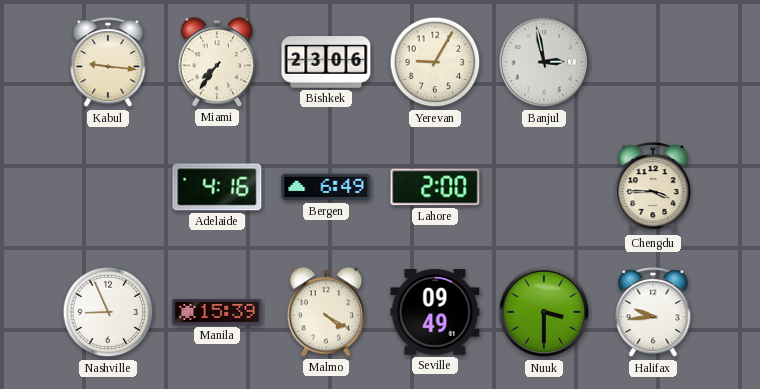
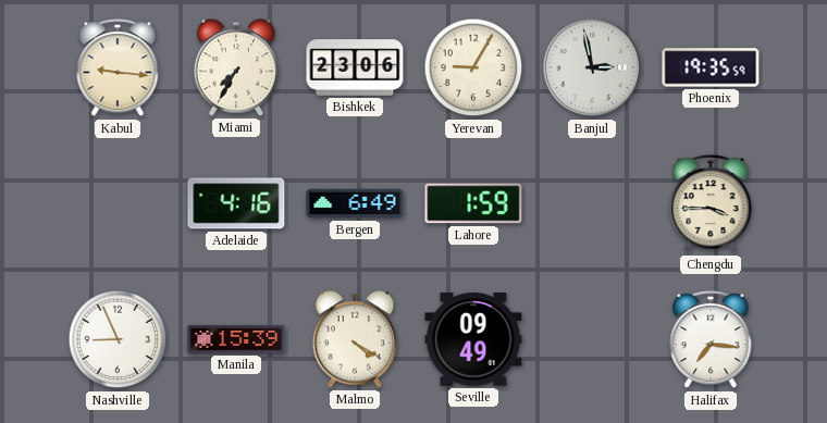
Miami: 7:36 -> 7:35
Phoenix: none -> 19:35
Lahore: 2:00 -> 1:59
Nuuk: 3:30 -> none
Halifax: 9:44 -> 7:16
